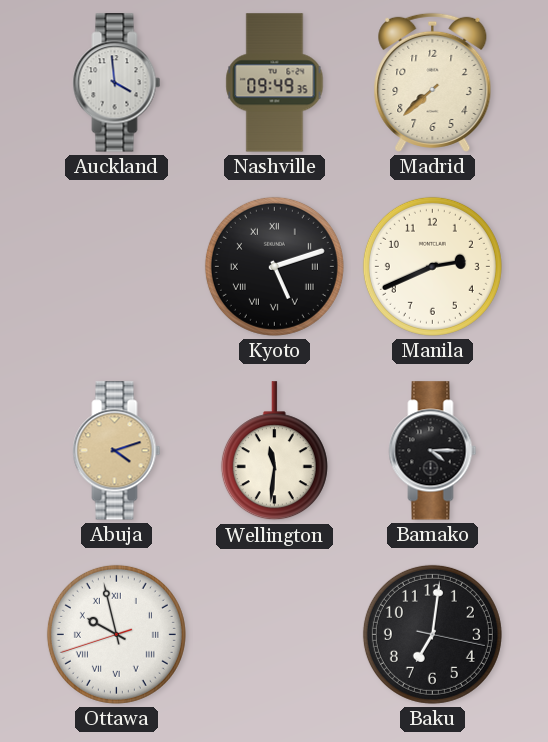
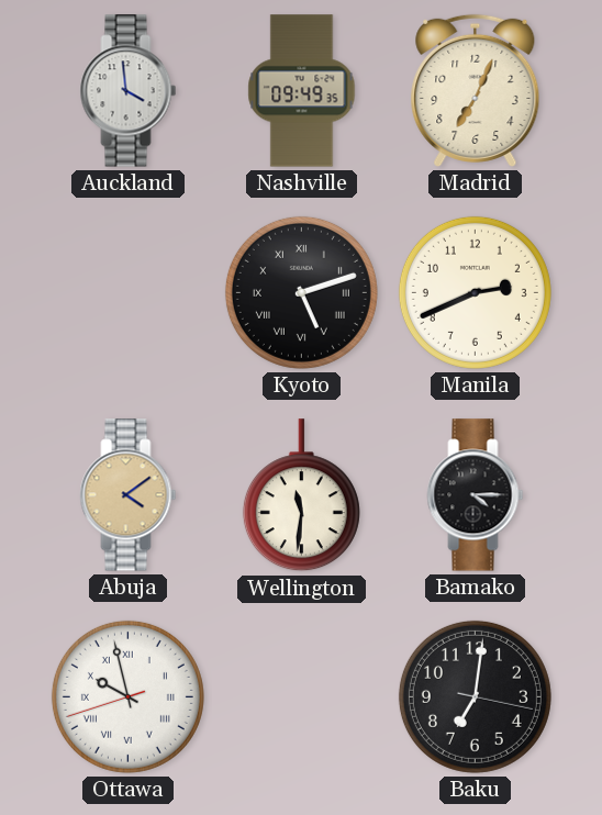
Madrid: 7:38 -> 7:04
Abuja: 4:12 -> 4:09
